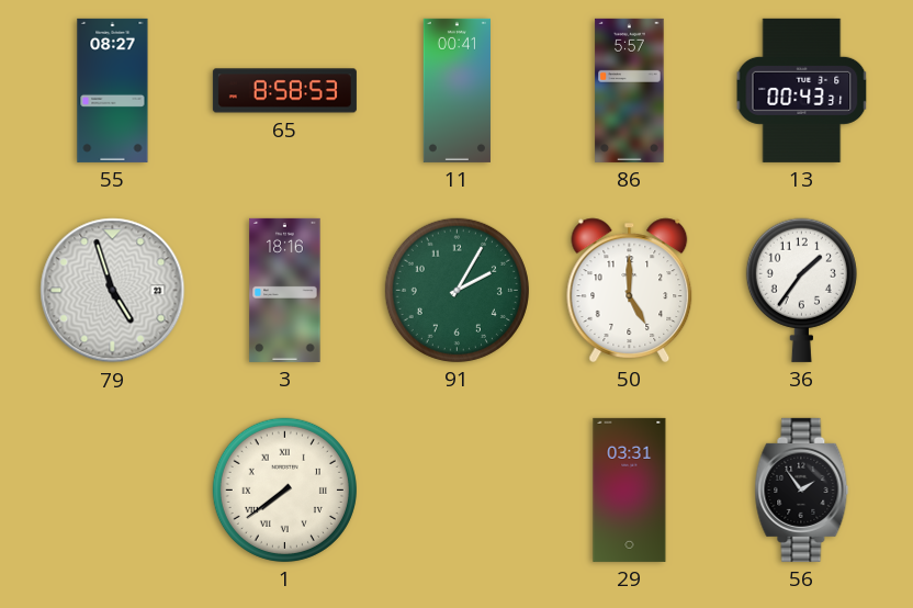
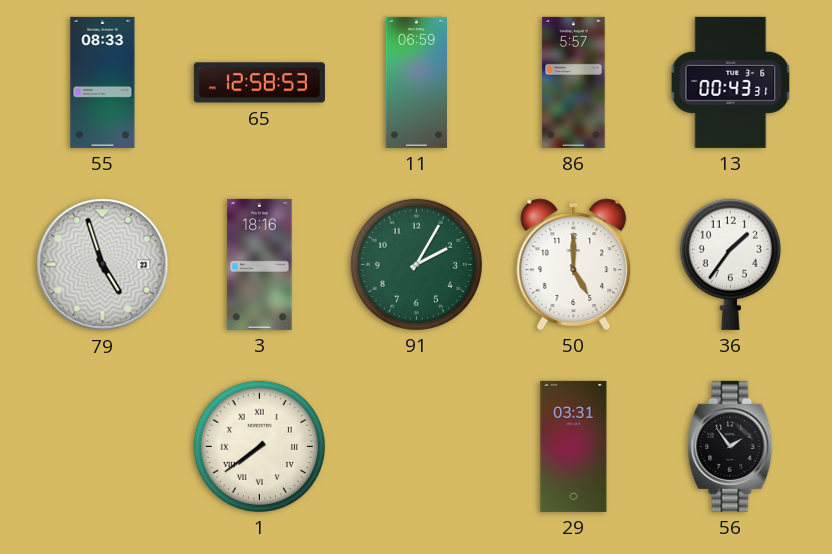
55: 08:27 -> 08:33
65: 8:58 -> 12:58
11: 00:41 -> 06:59
